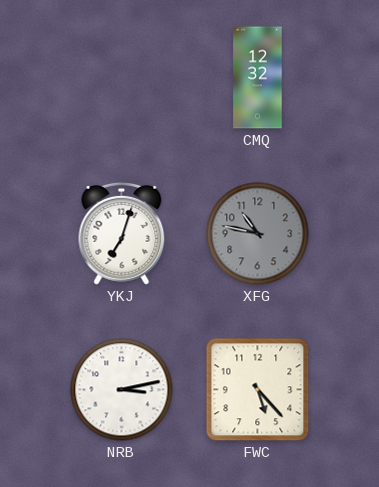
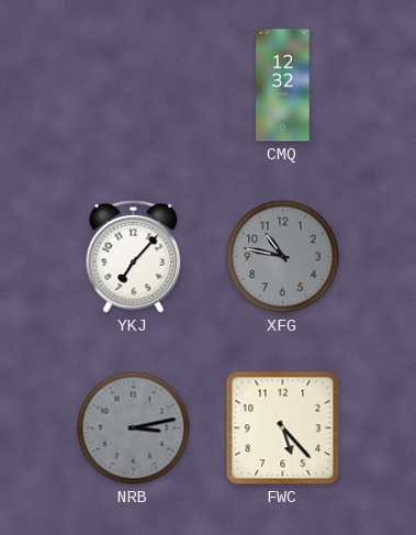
YKJ: 7:03 -> 7:07
NRB dial: white -> grey
